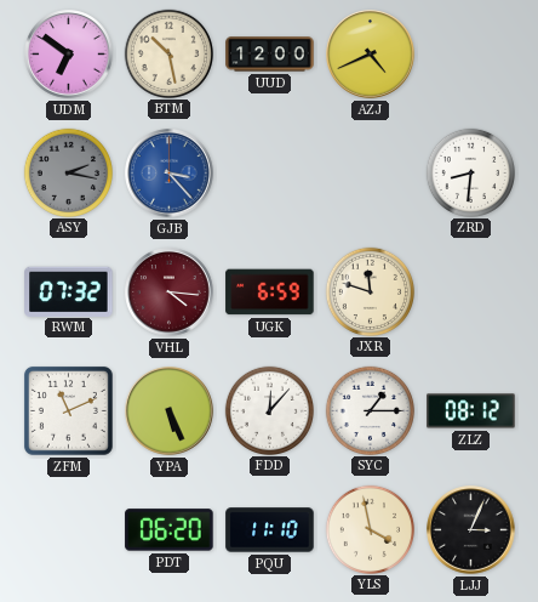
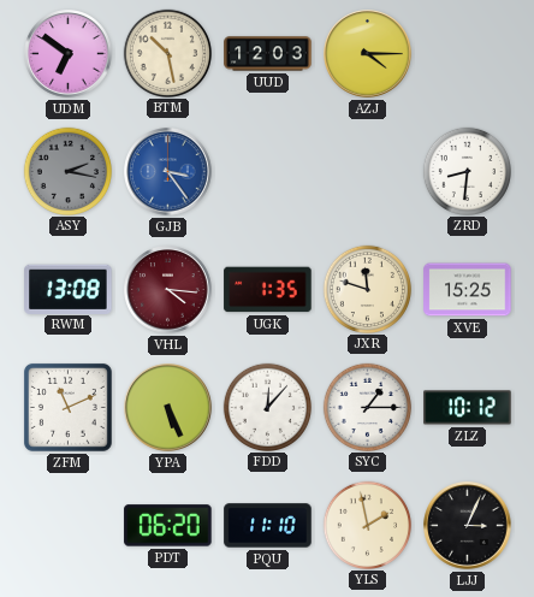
UUD: 12:00 -> 12:03
AZJ: 4:41 -> 4:15
GJB: 3:23 -> 3:24
RWM: 07:32 -> 13:08
UGK: 6:59 -> 1:35
XVE: none -> 15:25
ZLZ: 08:12 -> 10:12
YLS: 3:58 -> 1:58
